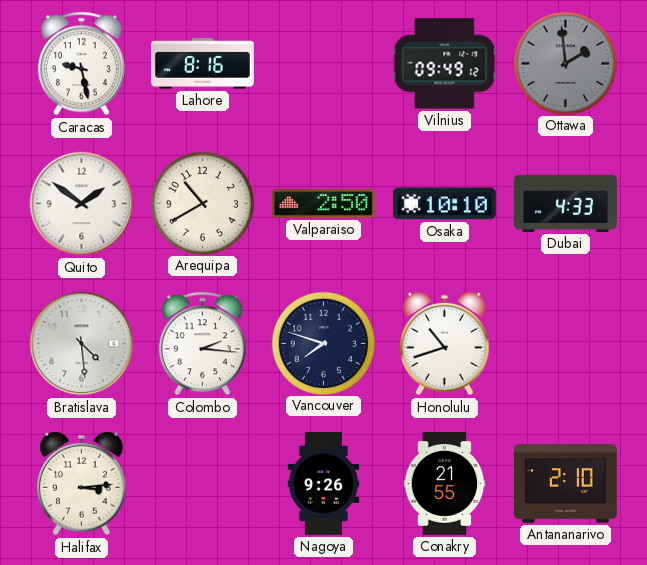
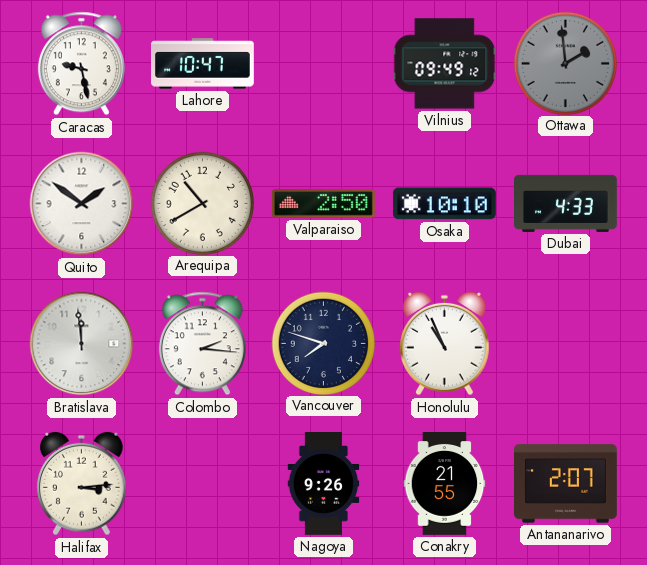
Lahore: 8:16 -> 10:47
Bratislava: 4:29 -> 11:59
Honolulu: 10:42 -> 10:56
Antananarivo: 2:10 -> 2:07
